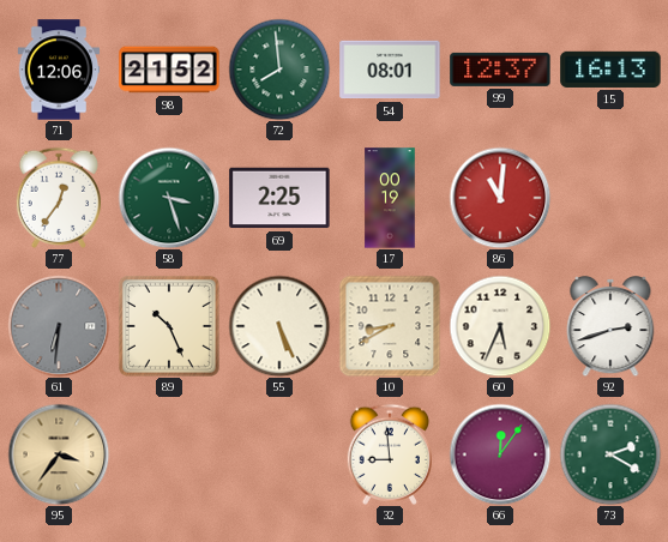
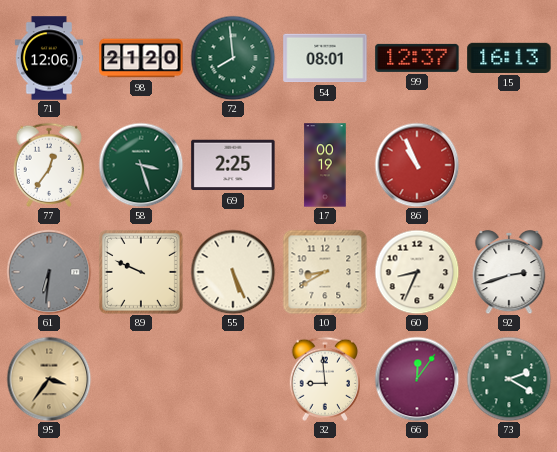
98: 21:52 -> 21:20
86: 11:01 -> 10:56
89: 10:26 -> 9:49
60: 5:34 -> 8:34
